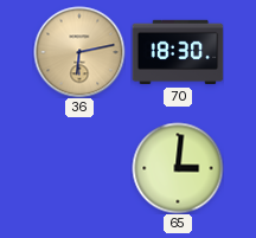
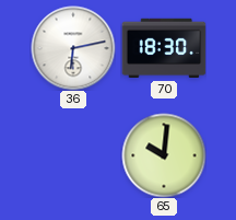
36 dial: champagne -> white
65: 3:01 -> 10:01
